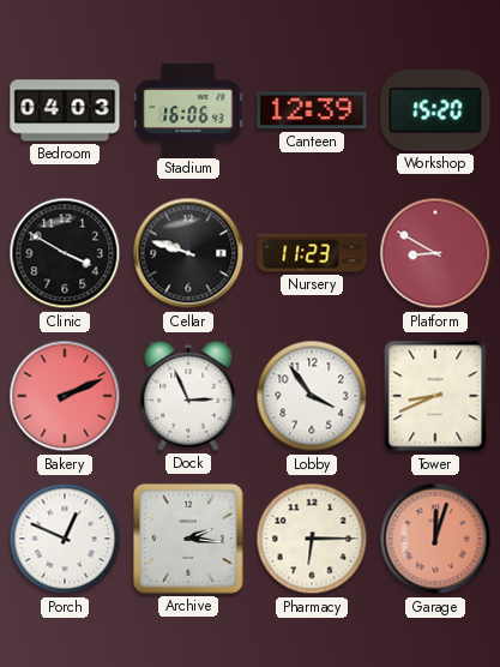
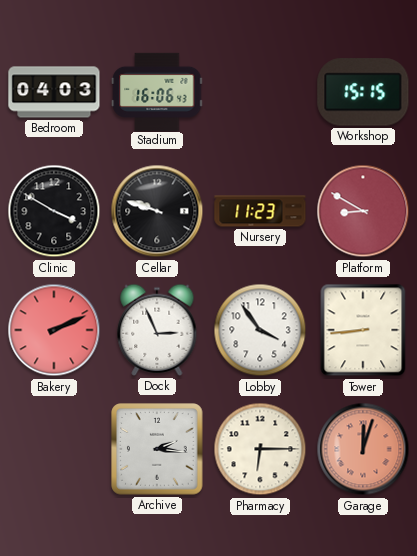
Canteen: 12:39 -> none
Workshop: 15:20 -> 15:15
Tower: 8:41 -> 8:44
Porch: 12:49 -> none
